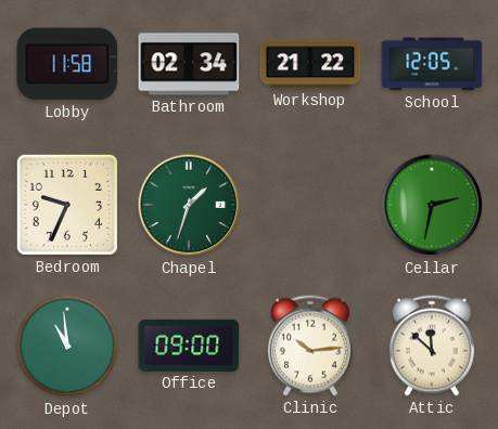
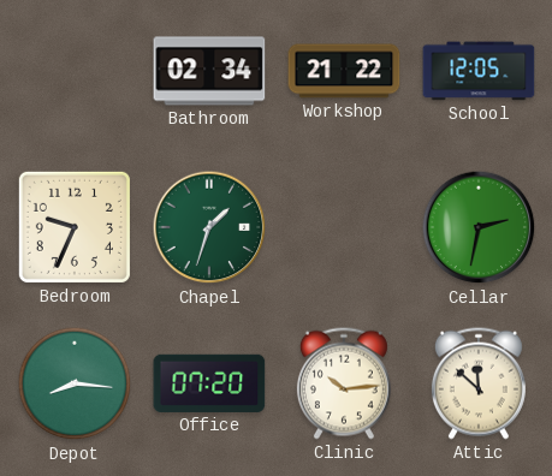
Lobby: 11:58 -> none
Depot: 10:59 -> 8:16
Office: 09:00 -> 07:20
